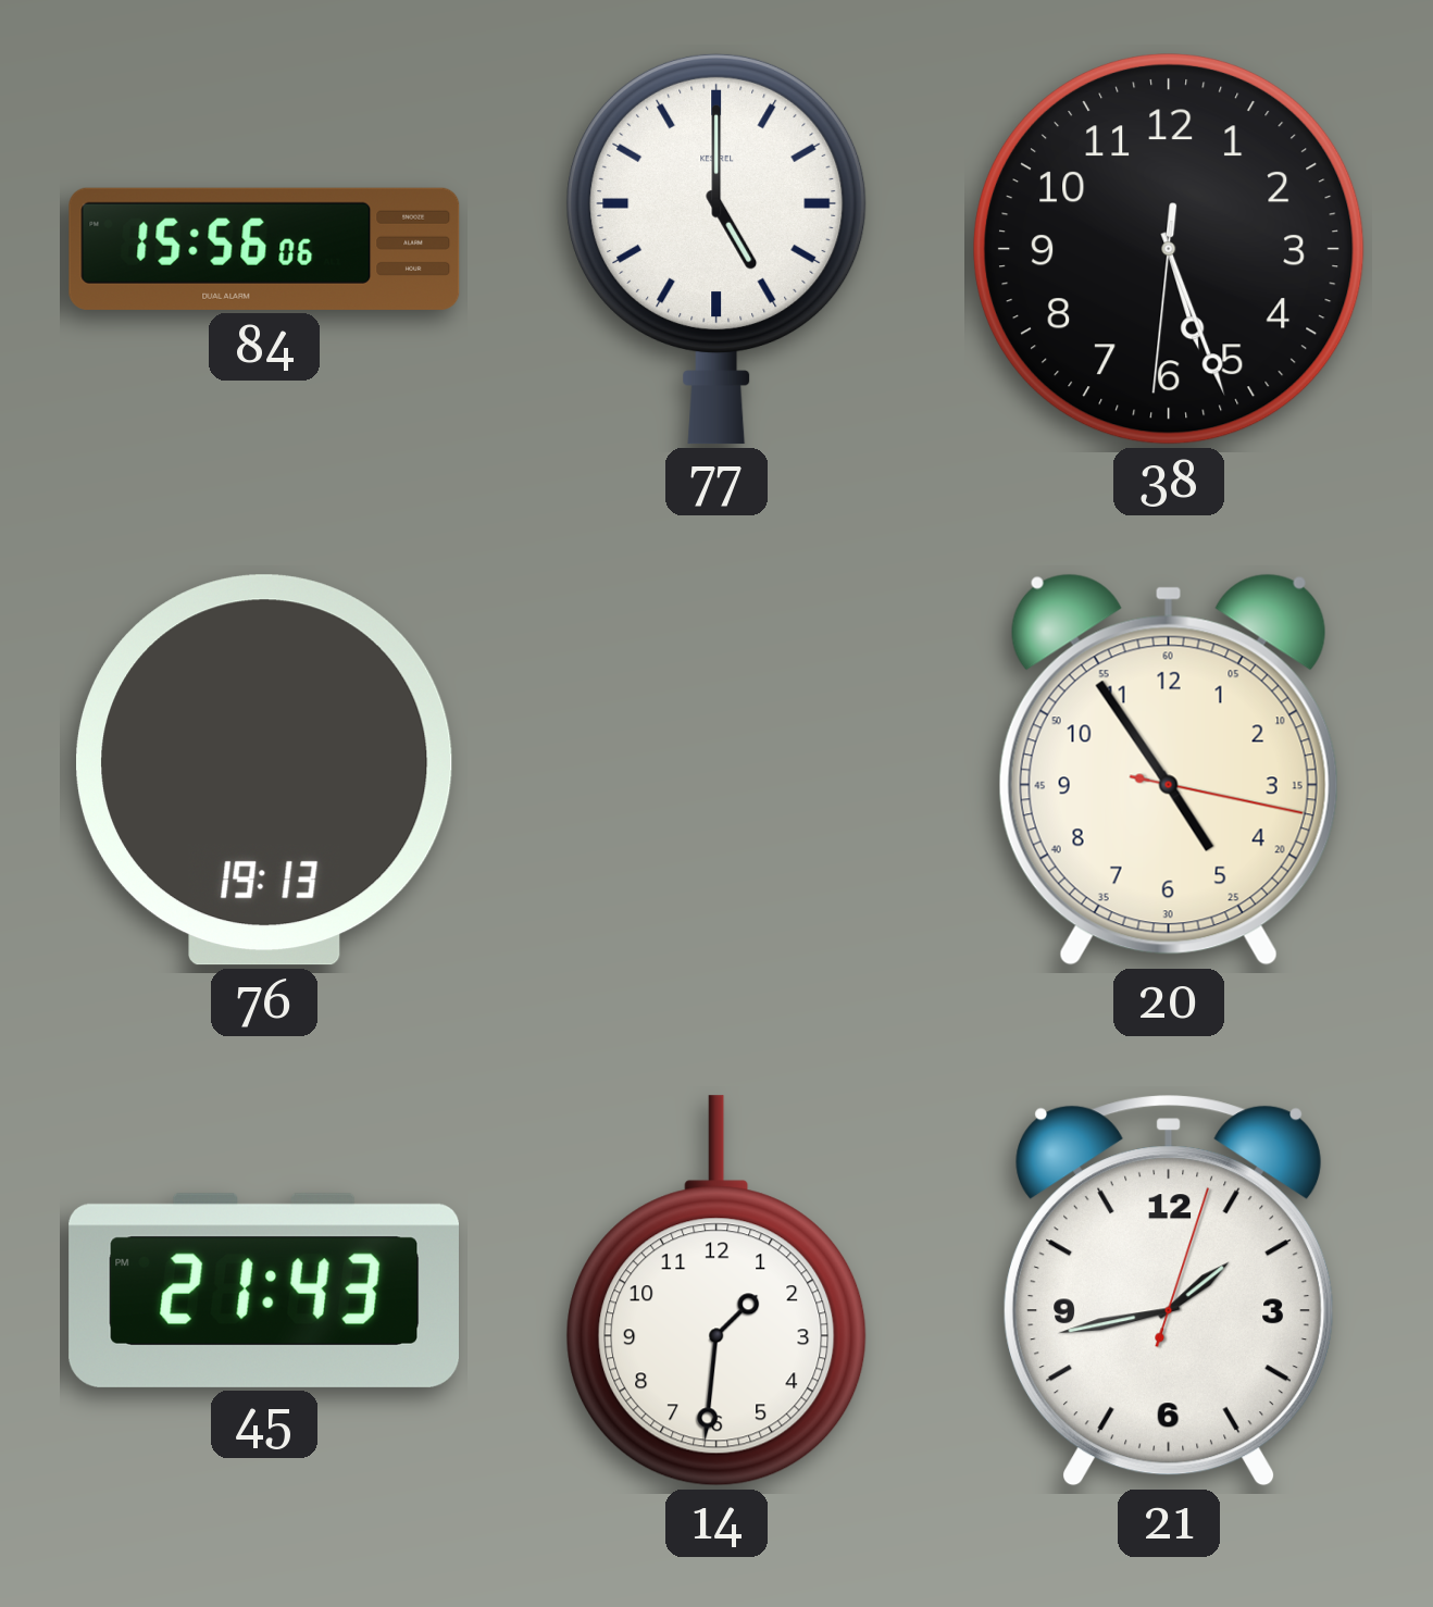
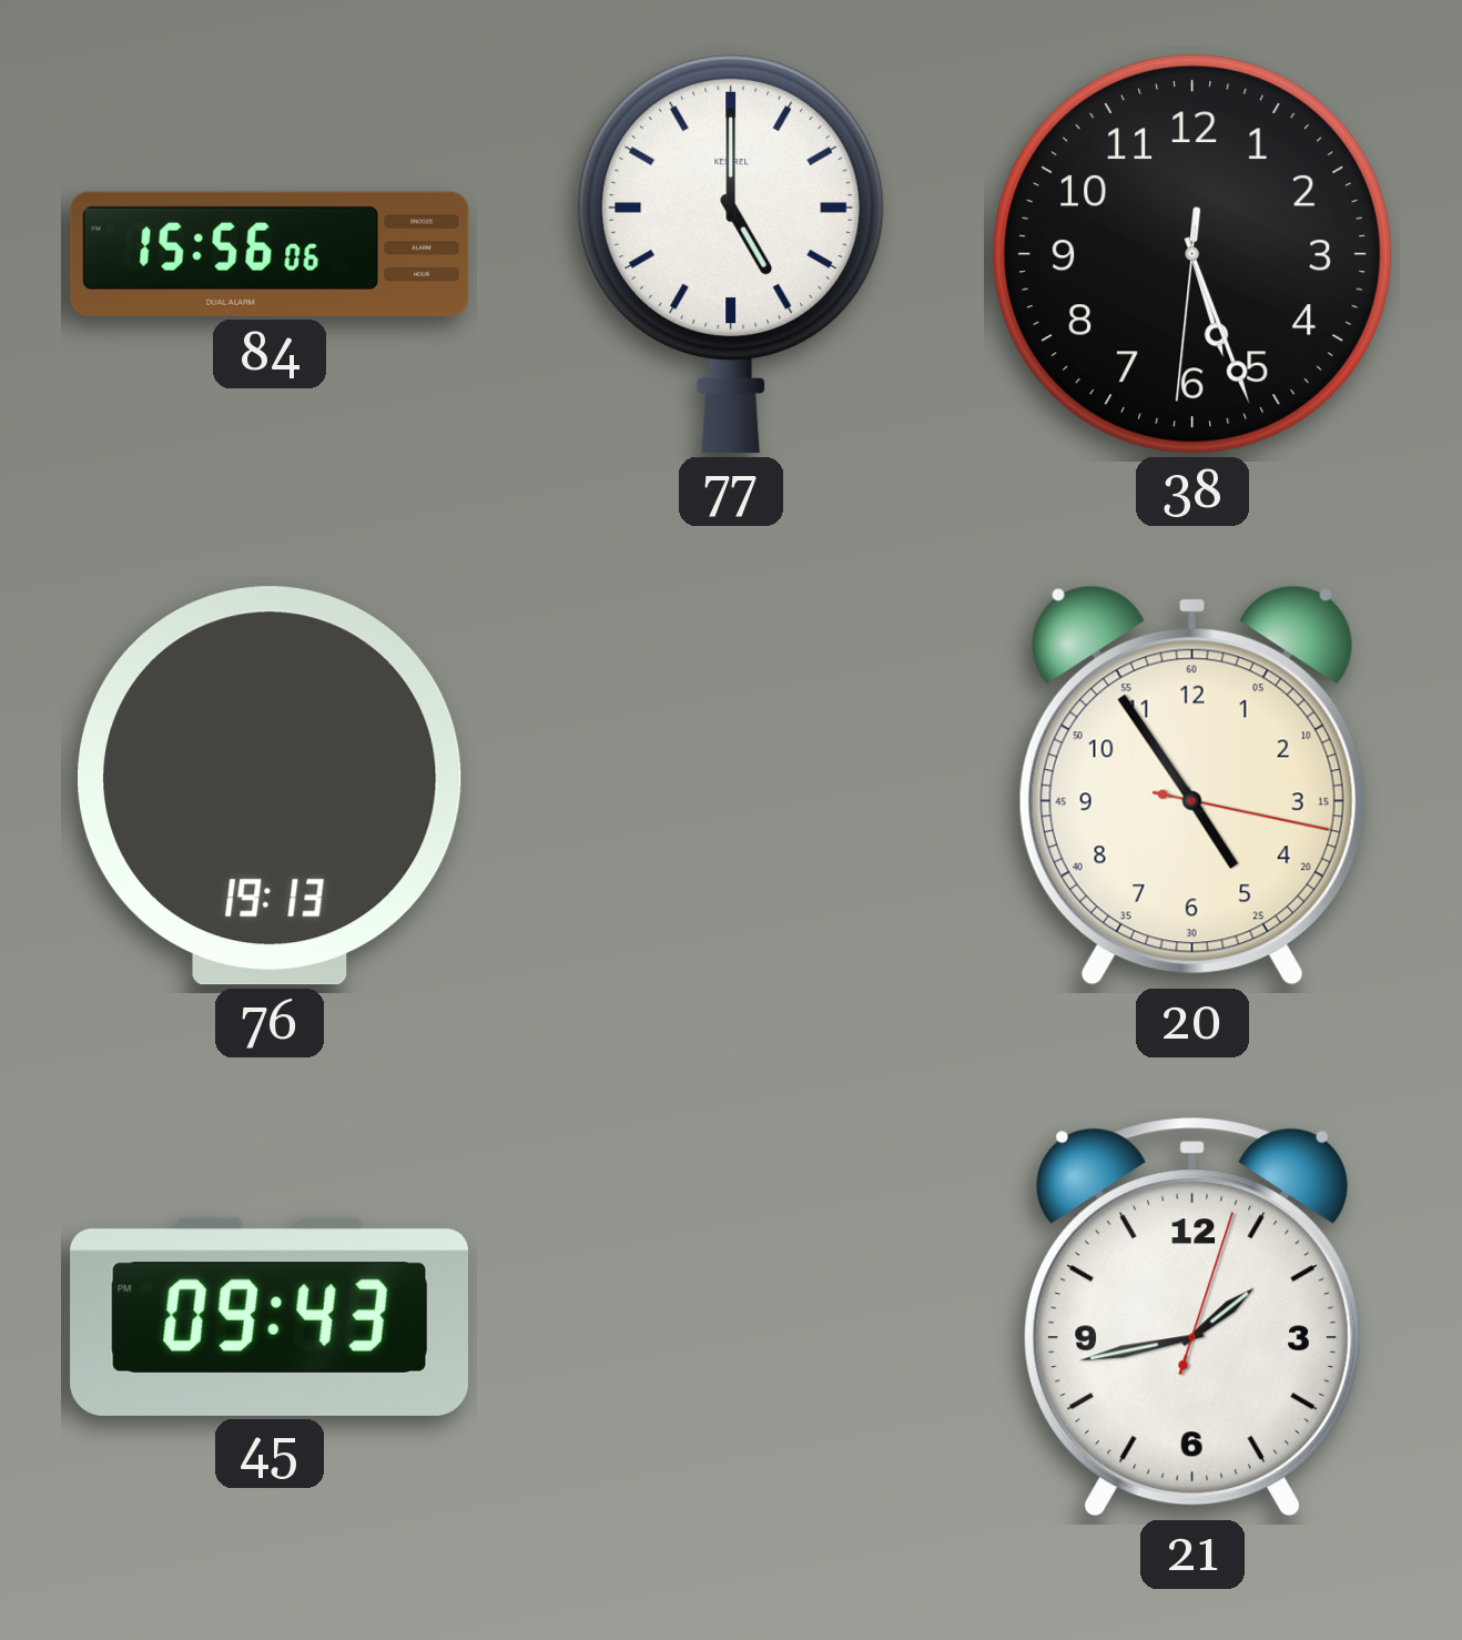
45: 21:43 -> 09:43
14: 1:31 -> none
